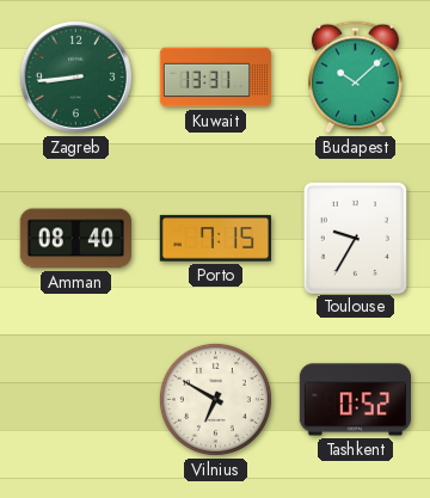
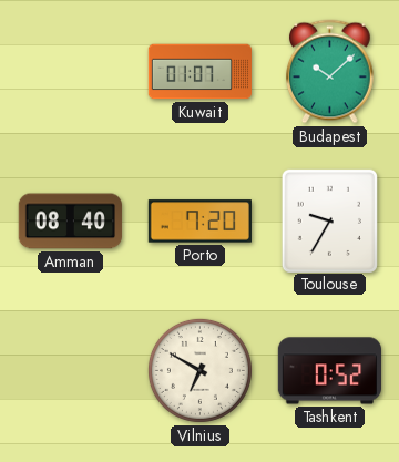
Zagreb: 8:44 -> none
Kuwait: 13:31 -> 01:07
Porto: 7:15 -> 7:20
